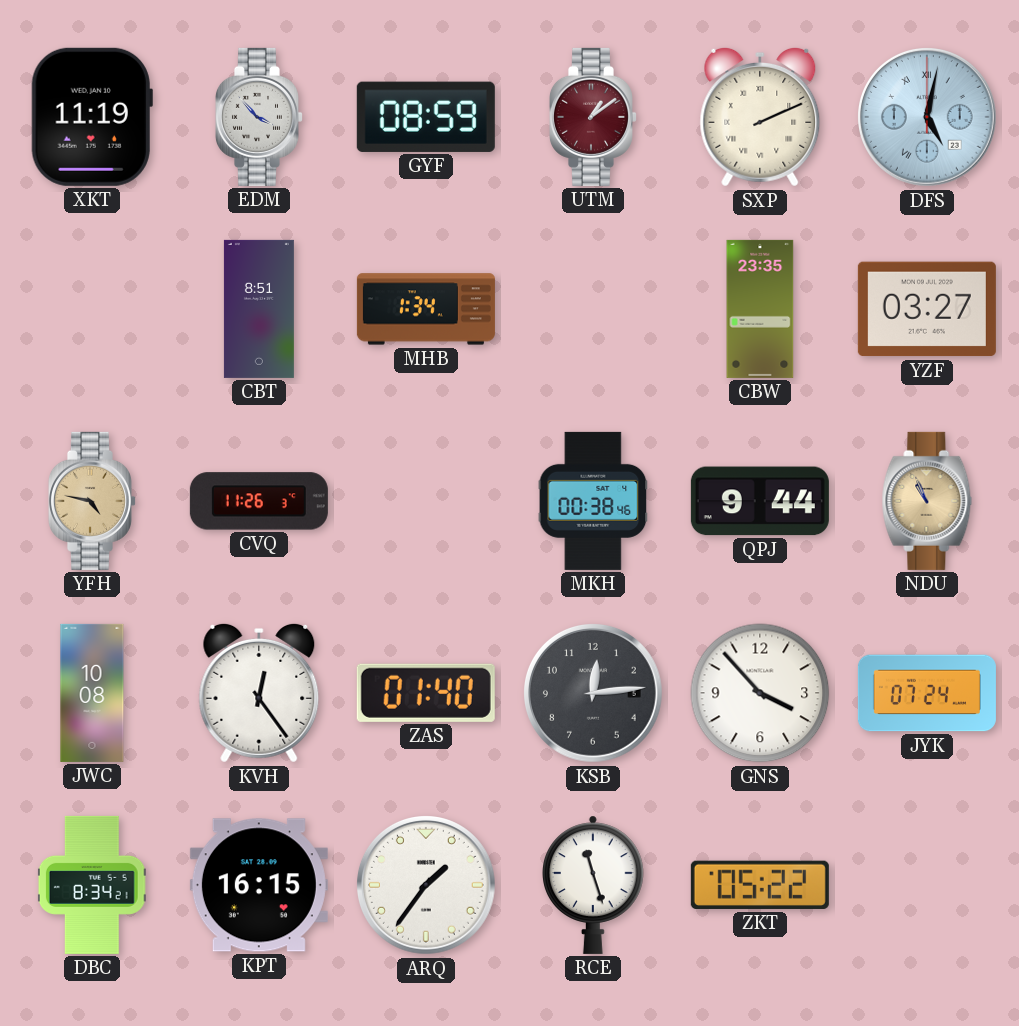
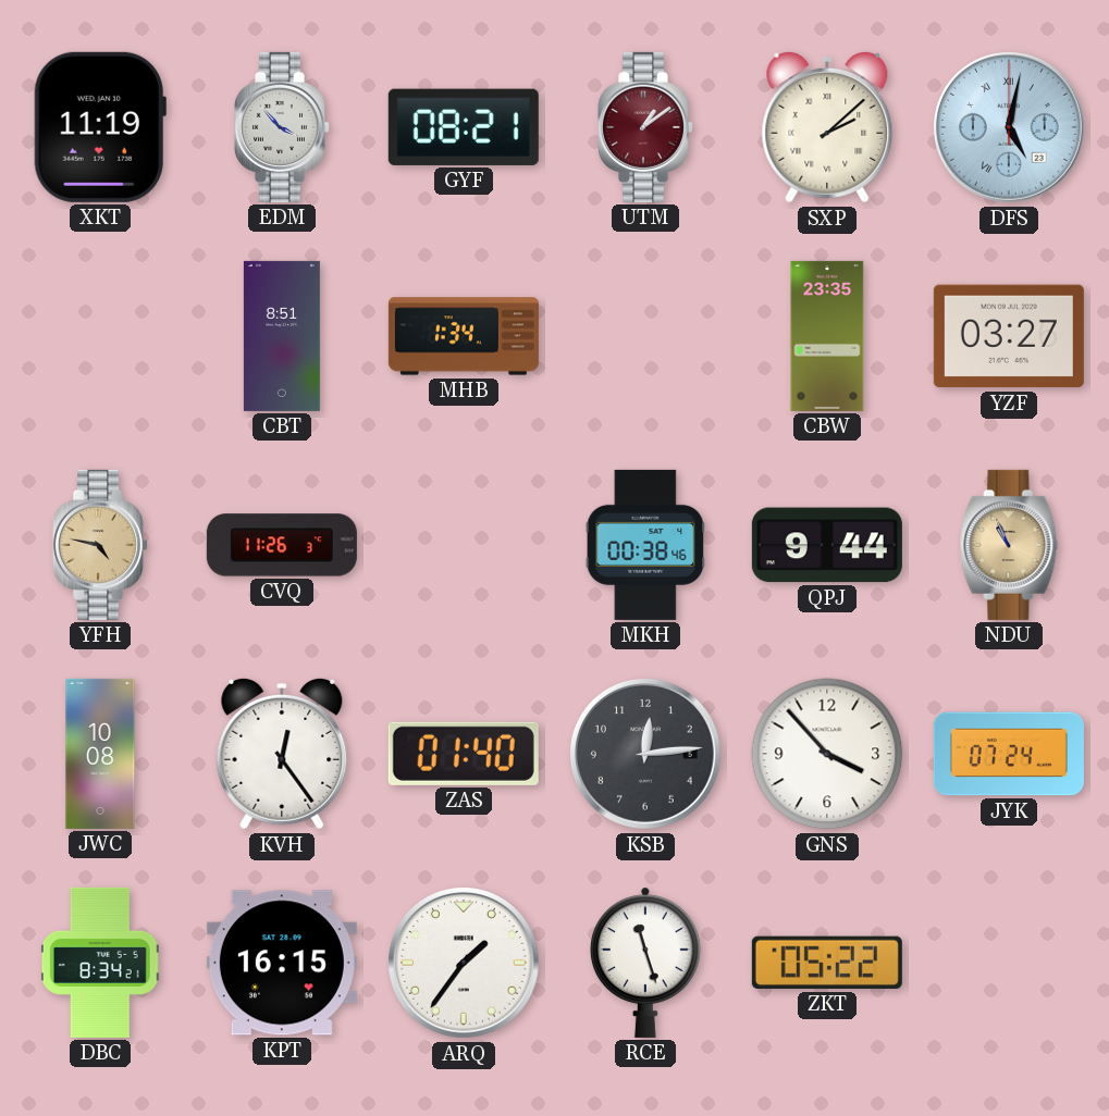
GYF: 08:59 -> 08:21
SXP: 2:11 -> 2:08
